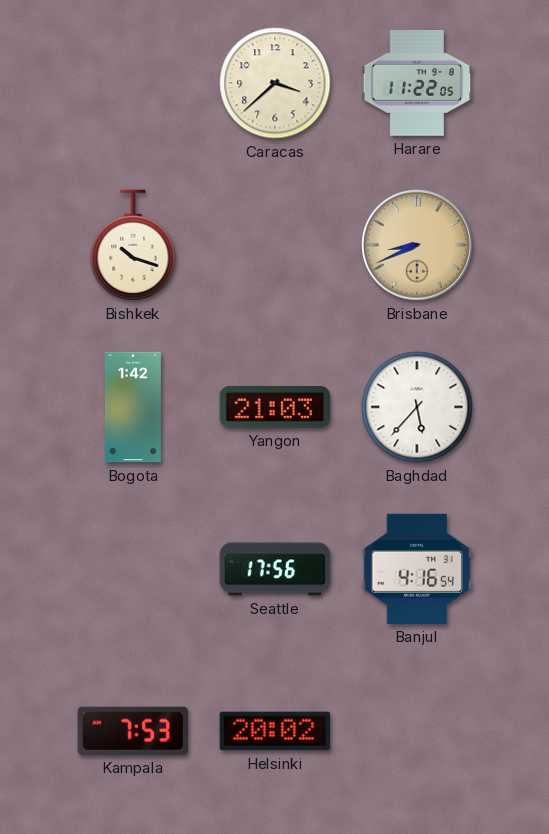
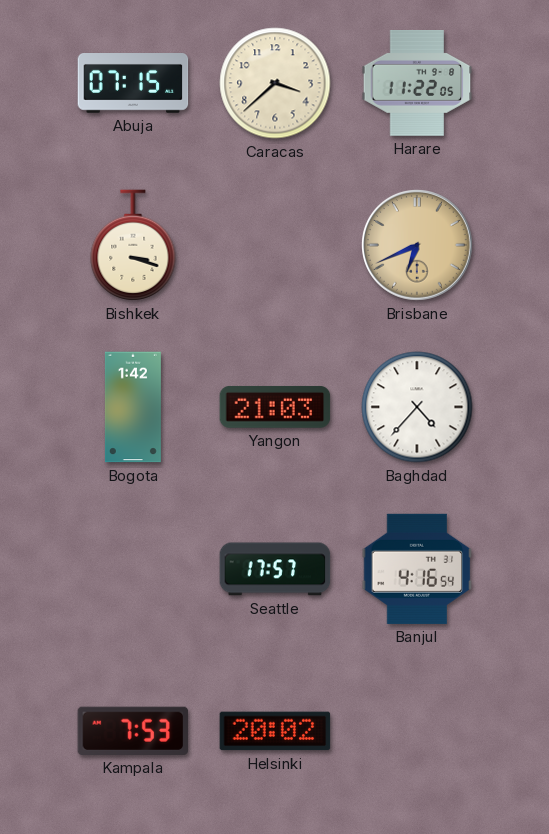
Abuja: none -> 07:15
Bishkek: 10:18 -> 3:18
Brisbane: 8:41 -> 6:41
Baghdad: 5:37 -> 4:37
Seattle: 17:56 -> 17:57
